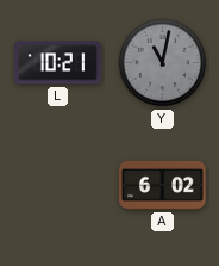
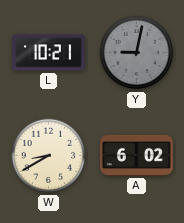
Y: 11:02 -> 9:02
W: none -> 8:40
